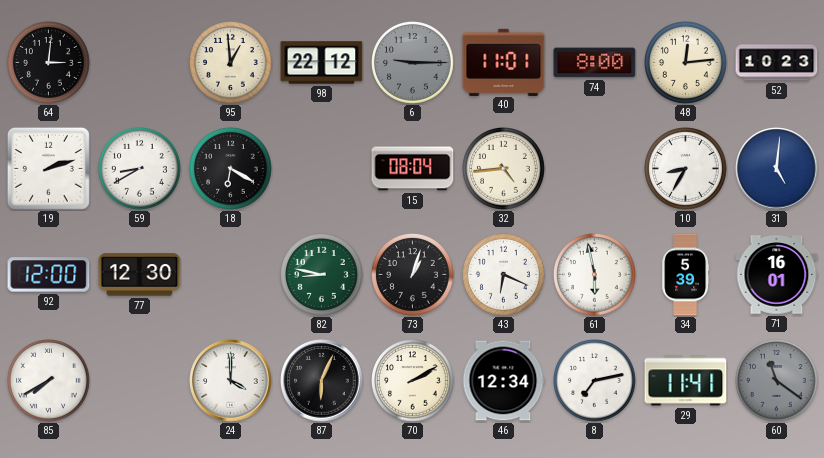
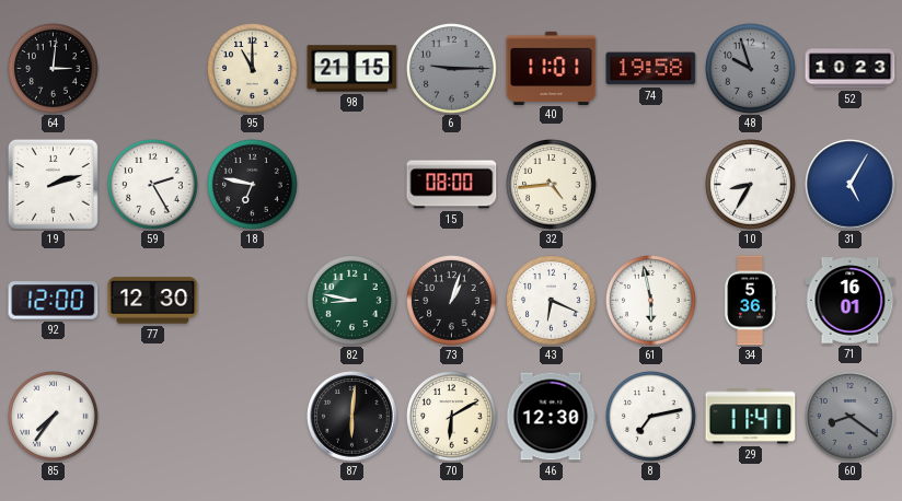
95: 12:59 -> 11:00
98: 22:12 -> 21:15
74: 8:00 -> 19:58
48: 12:14 -> 9:57
48 dial: cream -> grey
59: 8:40 -> 2:25
18: 6:20 -> 6:47
15: 08:04 -> 08:00
31: 5:01 -> 5:05
34: 5:39 -> 5:36
85: 7:40 -> 7:36
24: 4:00 -> none
87: 6:04 -> 6:01
70: 2:10 -> 6:10
46: 12:34 -> 12:30
60: 11:21 -> 8:21
